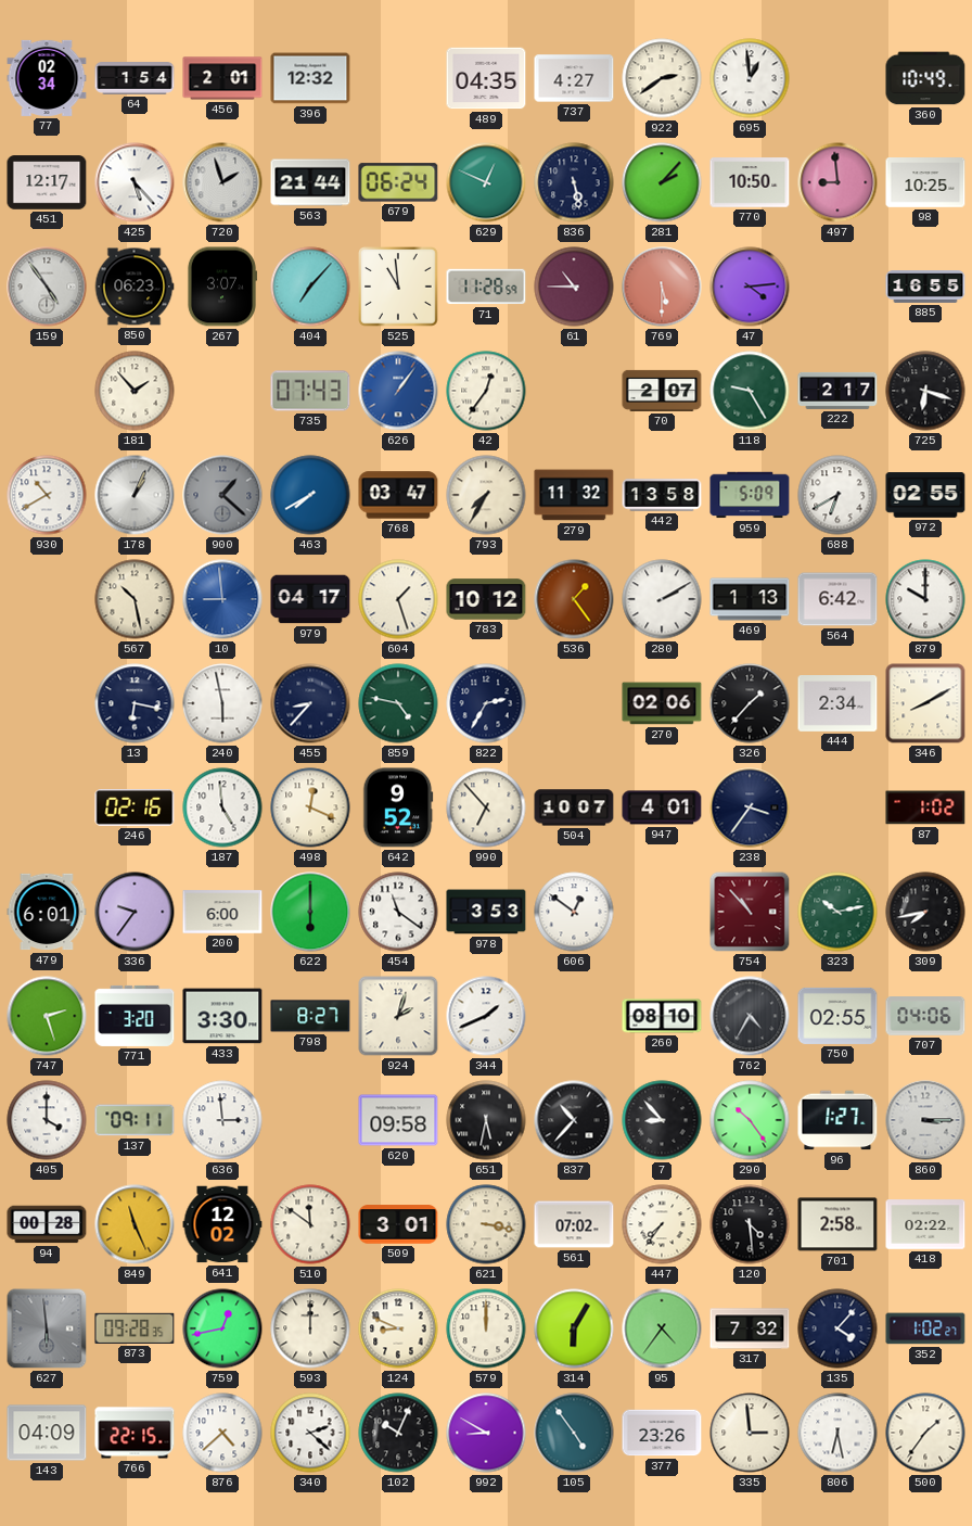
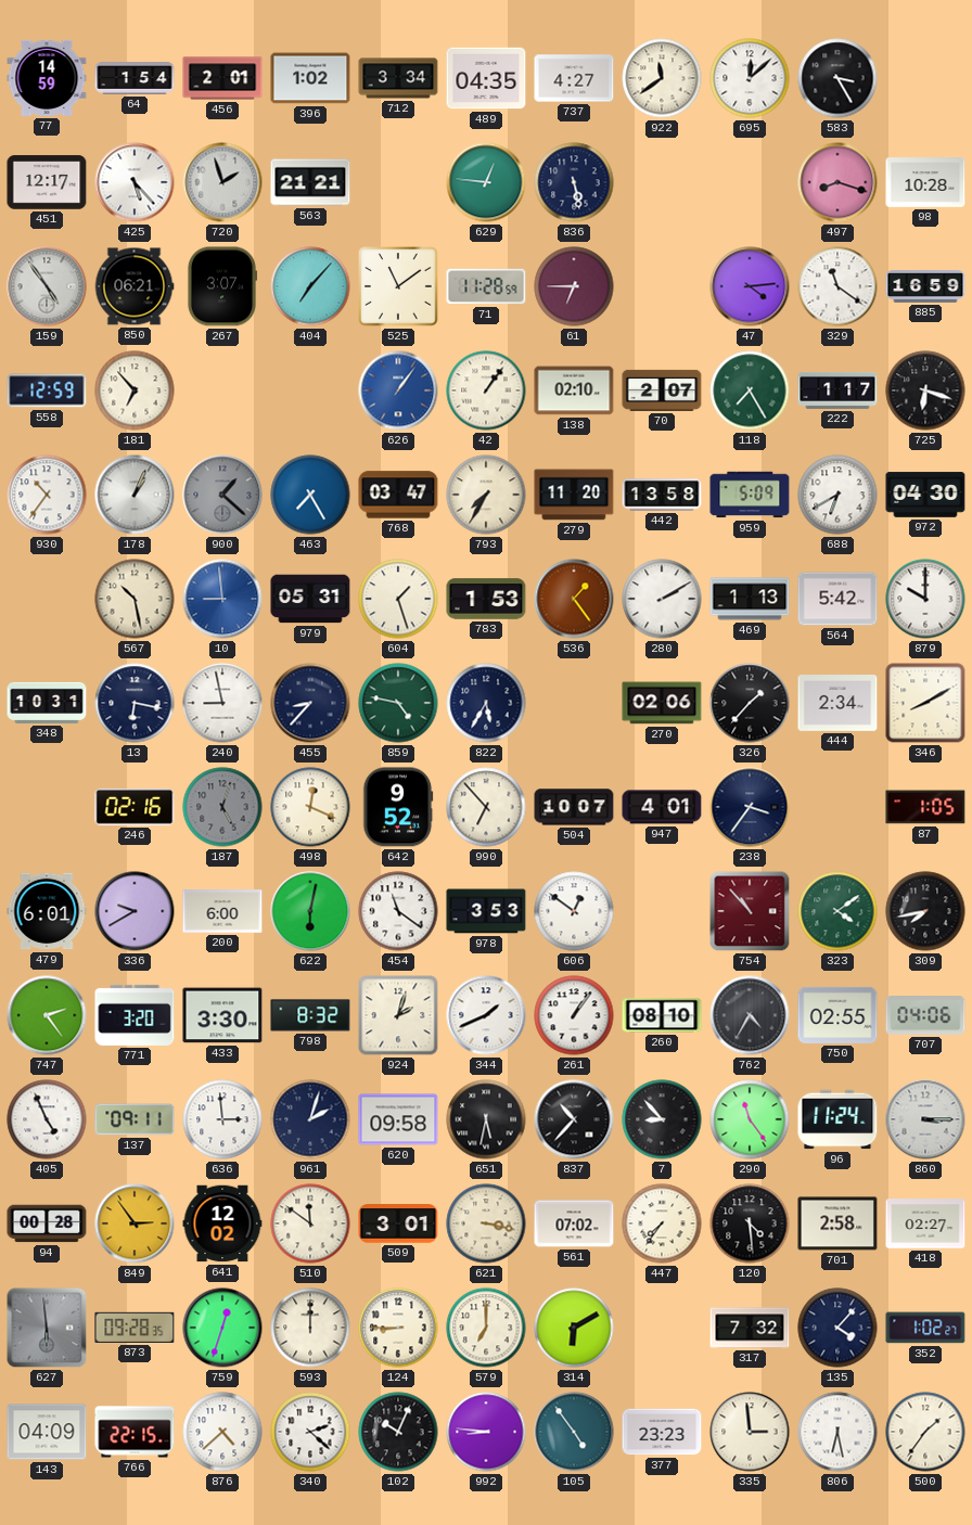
77: 02:34 -> 14:59
396: 12:32 -> 1:02
712: none -> 3:34
922: 2:39 -> 11:39
695: 12:59 -> 12:08
583: none -> 3:25
360: 10:49 -> none
563: 21:44 -> 21:21
679: 06:24 -> none
629: 12:49 -> 12:46
281: 2:07 -> none
770: 10:50 -> none
497: 8:59 -> 8:18
98: 10:25 -> 10:28
850: 06:23 -> 06:21
525: 10:59 -> 11:09
61: 10:45 -> 6:45
769: 5:30 -> none
329: none -> 11:21
885: 16:55 -> 16:59
558: none -> 12:59
181: 1:53 -> 6:53
735: 07:43 -> none
42: 12:36 -> 1:06
138: none -> 02:10
118: 9:25 -> 7:25
222: 2:17 -> 1:17
930: 10:40 -> 10:36
463: 7:40 -> 7:25
279: 11:32 -> 11:20
972: 02:55 -> 04:30
979: 04:17 -> 05:31
783: 10:12 -> 1:53
564: 6:42 -> 5:42
348: none -> 10:31
240: 5:58 -> 8:58
822: 2:35 -> 5:35
187: 4:59 -> 5:03
187 dial: white -> grey
87: 1:02 -> 1:05
336: 9:36 -> 9:40
622: 6:00 -> 6:02
323: 10:13 -> 4:09
747: 2:27 -> 2:24
798: 8:27 -> 8:32
261: none -> 1:06
405: 4:00 -> 4:56
961: none -> 2:03
290: 10:24 -> 11:24
96: 1:27 -> 11:24
849: 11:26 -> 2:54
418: 02:22 -> 02:27
759: 12:43 -> 12:33
124: 8:49 -> 8:45
579: 12:00 -> 7:00
314: 6:05 -> 6:10
95: 4:36 -> none
992: 8:50 -> 8:46
377: 23:26 -> 23:23
